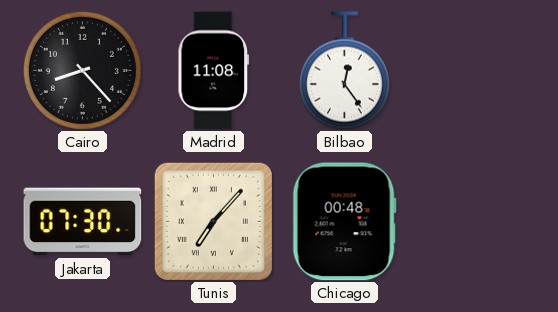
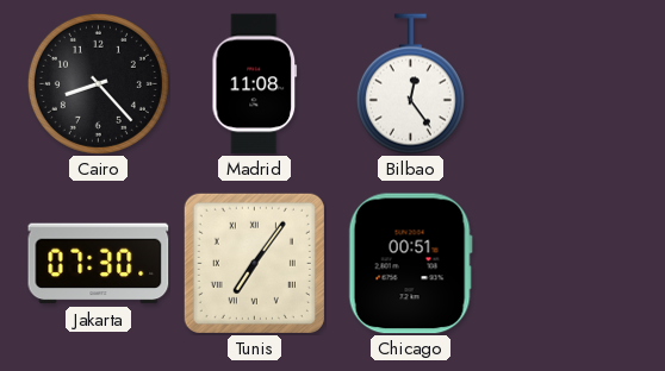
Tunis: 7:07 -> 7:06
Chicago: 00:48 -> 00:51
